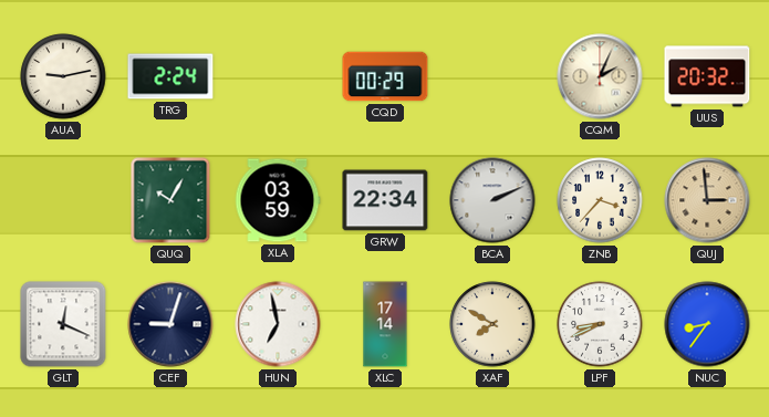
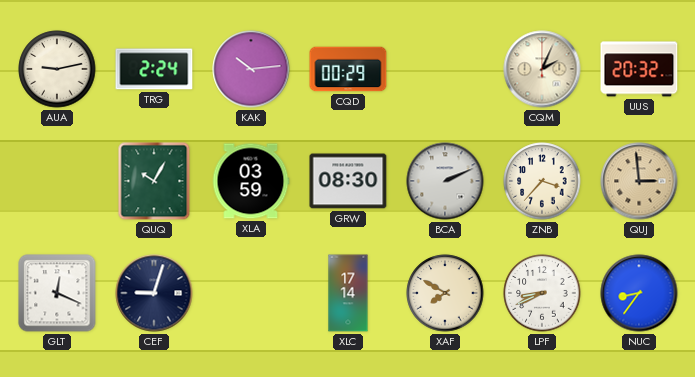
KAK: none -> 10:14
GRW: 22:34 -> 08:30
HUN: 6:58 -> none
